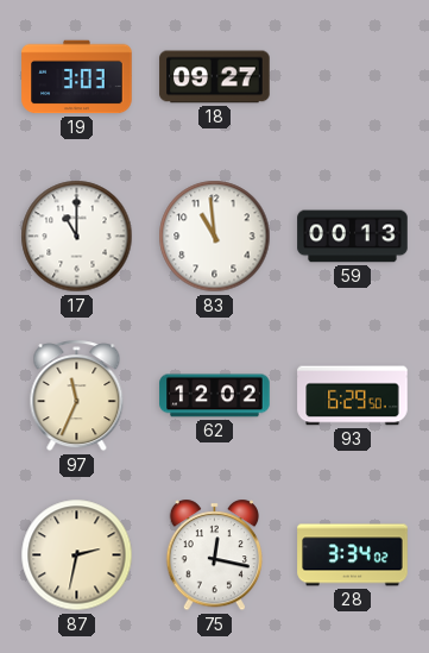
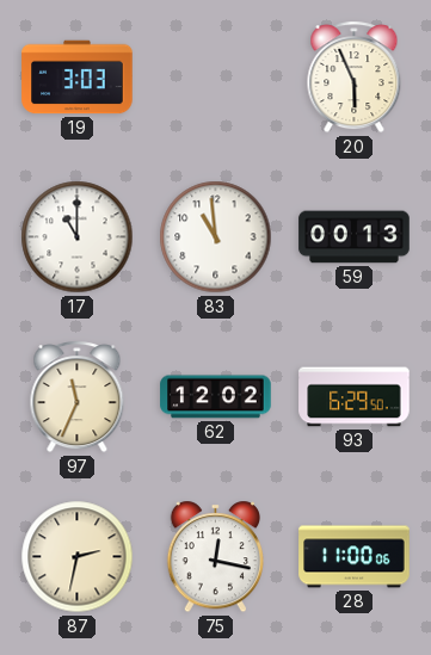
18: 09:27 -> none
20: none -> 5:56
28: 3:34 -> 11:00
